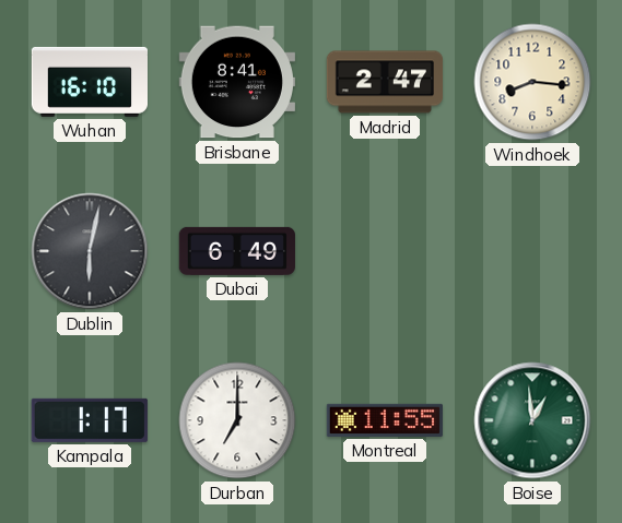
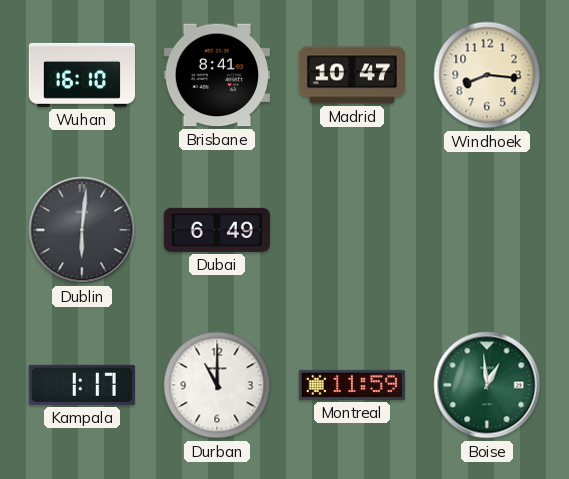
Madrid: 2:47 -> 10:47
Dublin: 6:02 -> 6:01
Durban: 7:00 -> 11:00
Montreal: 11:55 -> 11:59
